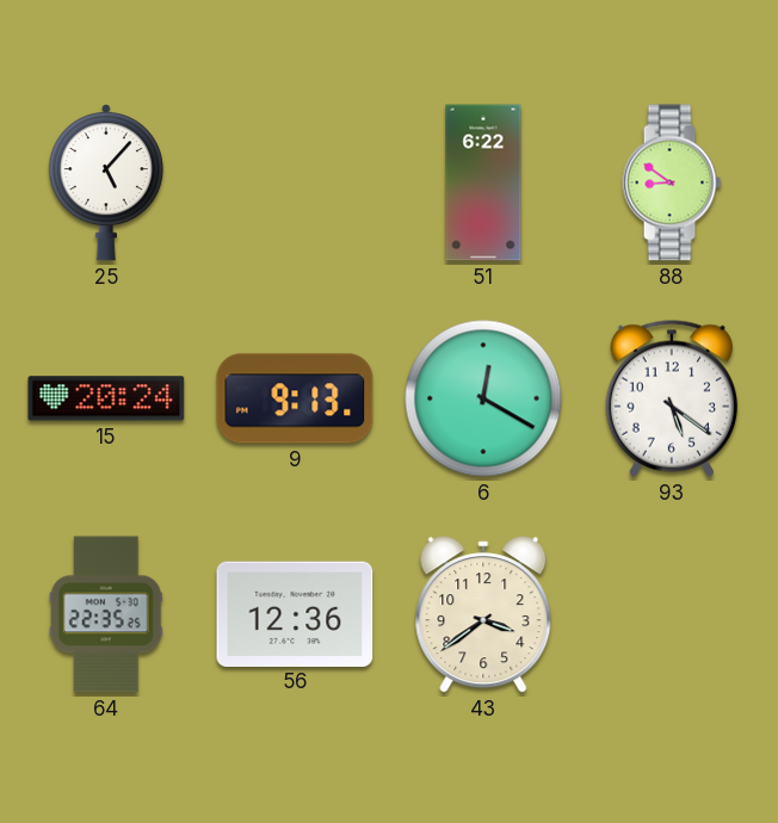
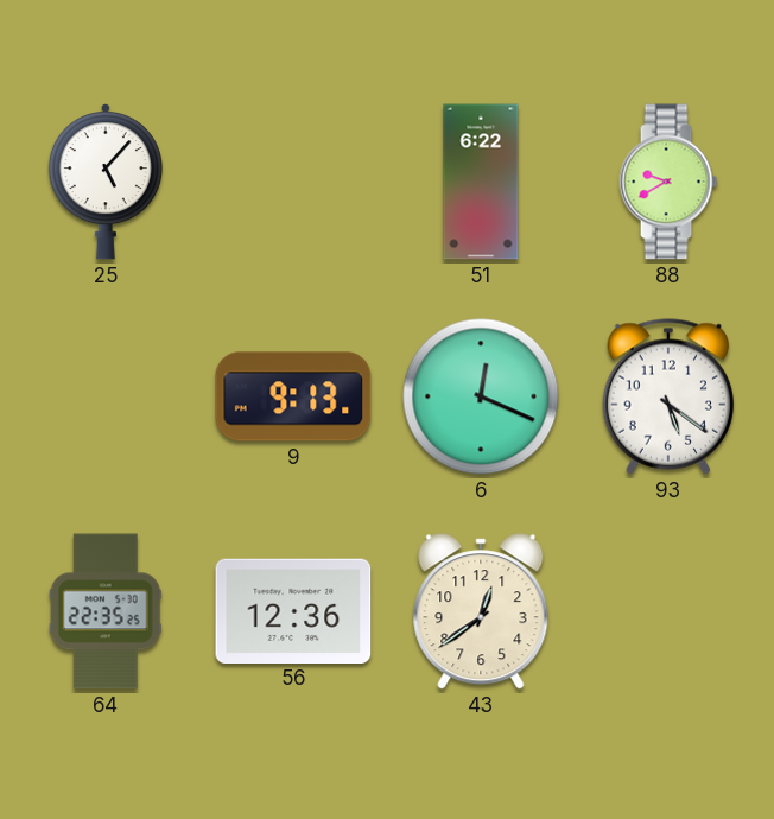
88: 8:51 -> 9:40
15: 20:24 -> none
6: 12:20 -> 12:19
43: 3:39 -> 12:39
